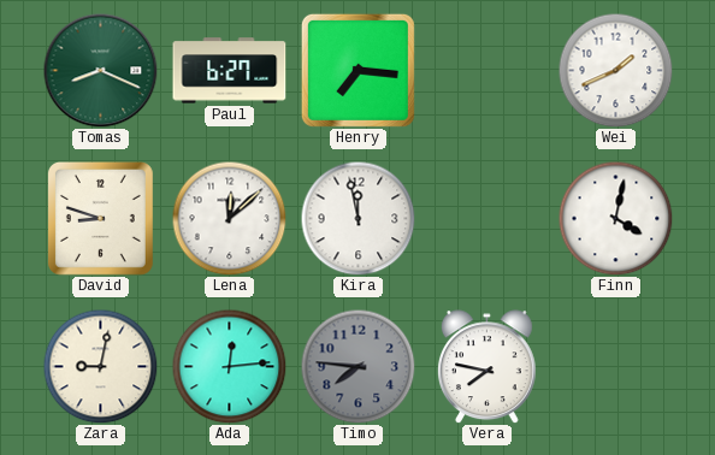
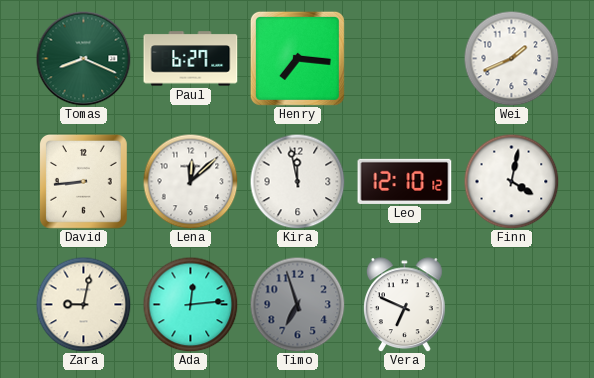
David: 8:48 -> 8:44
Leo: none -> 12:10
Timo: 7:46 -> 6:57
Vera: 7:47 -> 6:49
